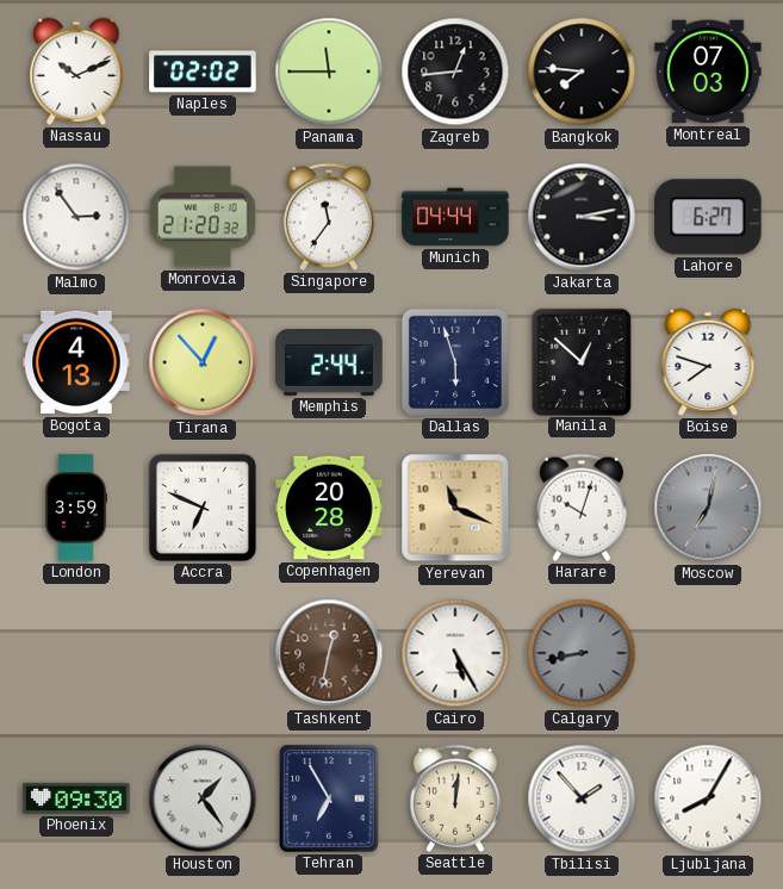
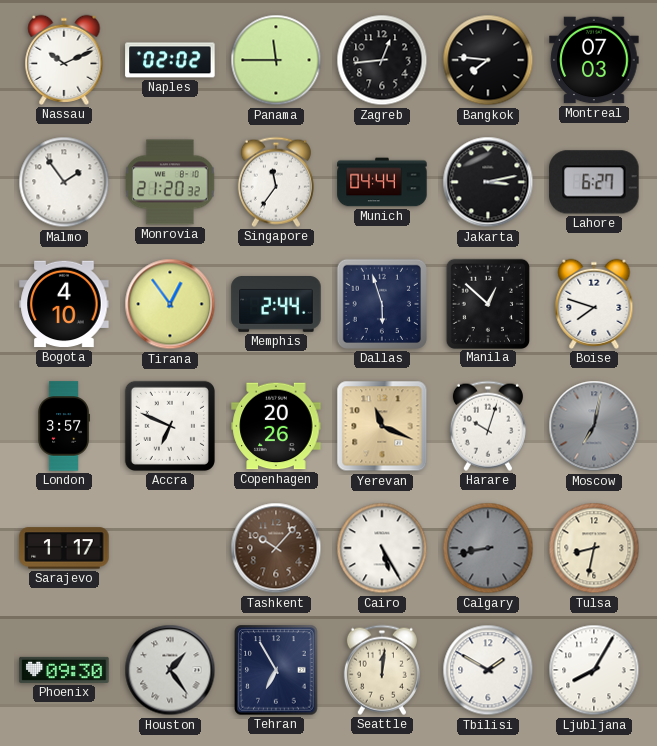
Malmo: 2:54 -> 1:54
Bogota: 4:13 -> 4:10
Tirana: 12:53 -> 12:54
London: 3:59 -> 3:57
Copenhagen: 20:28 -> 20:26
Sarajevo: none -> 1:17
Tashkent: 12:32 -> 10:07
Tulsa: none -> 8:32
Tbilisi: 1:53 -> 1:50
